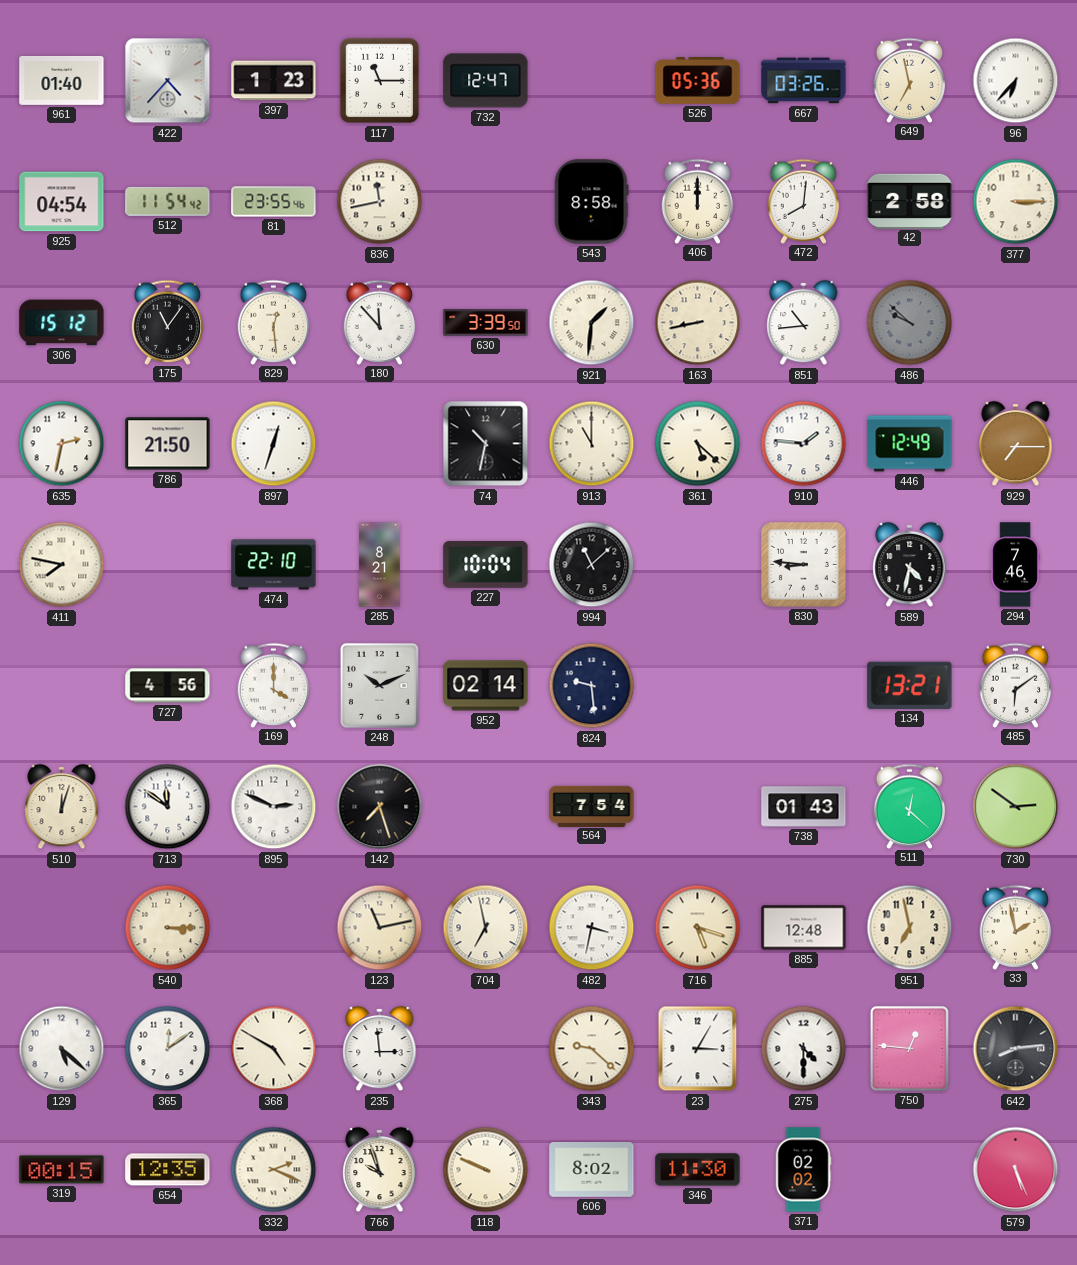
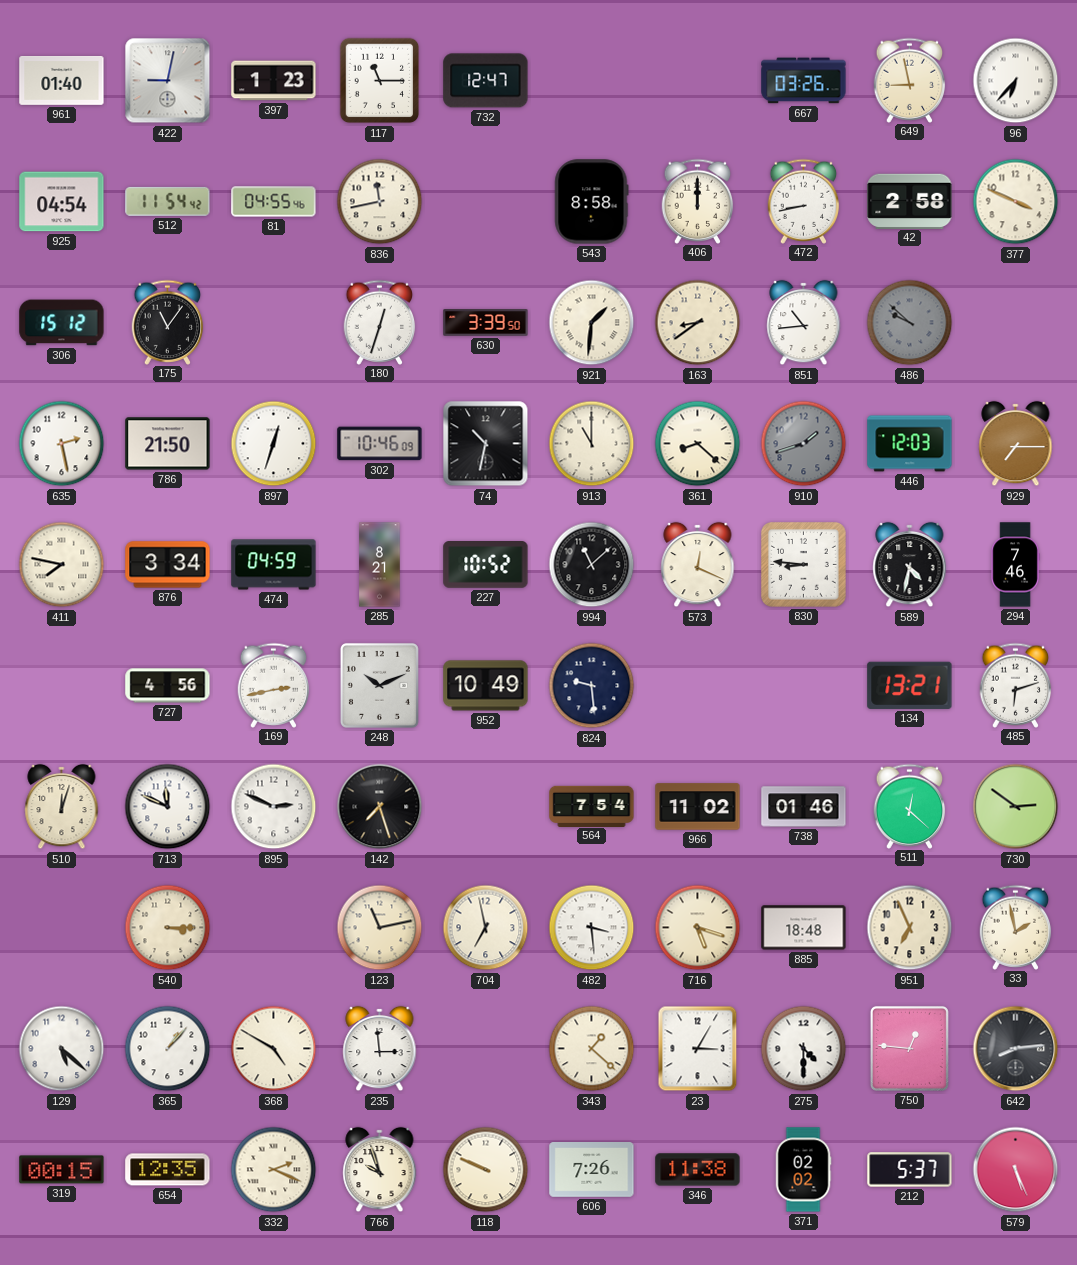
422: 4:37 -> 9:02
526: 05:36 -> none
649: 6:58 -> 8:58
81: 23:55 -> 04:55
472: 8:01 -> 8:43
377: 3:15 -> 3:49
829: 12:29 -> none
180: 11:53 -> 12:33
163: 8:43 -> 8:39
635: 2:32 -> 2:28
302: none -> 10:46
361: 5:22 -> 8:22
910: 1:46 -> 1:42
910 dial: white -> grey
446: 12:49 -> 12:03
876: none -> 3:34
474: 22:10 -> 04:59
227: 10:04 -> 10:52
573: none -> 12:19
169: 4:00 -> 2:43
952: 02:14 -> 10:49
485: 6:09 -> 6:12
713: 11:51 -> 11:49
966: none -> 11:02
738: 01:43 -> 01:46
482: 3:32 -> 3:29
885: 12:48 -> 18:48
951: 6:58 -> 6:56
365: 12:09 -> 1:07
343: 9:22 -> 1:22
606: 8:02 -> 7:26
346: 11:30 -> 11:38
212: none -> 5:37
